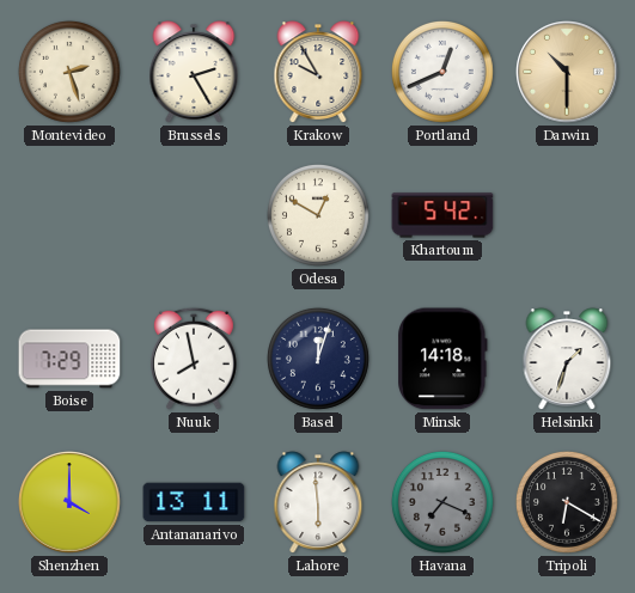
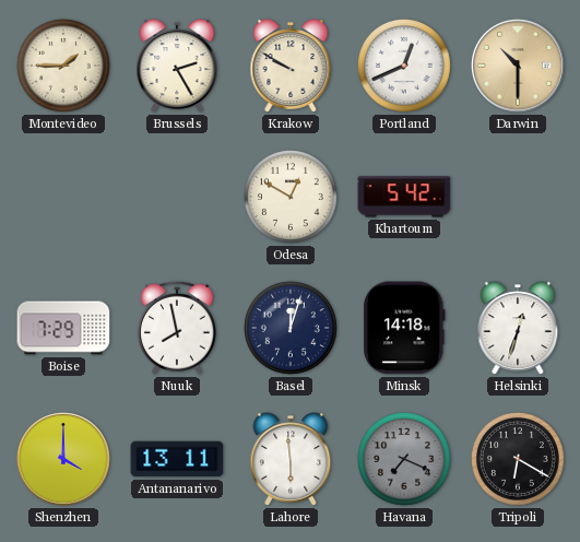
Montevideo: 2:27 -> 1:45
Krakow: 9:55 -> 9:50
Helsinki: 1:33 -> 12:33
